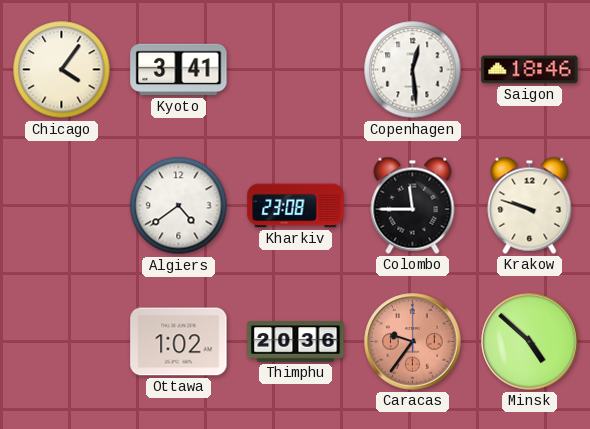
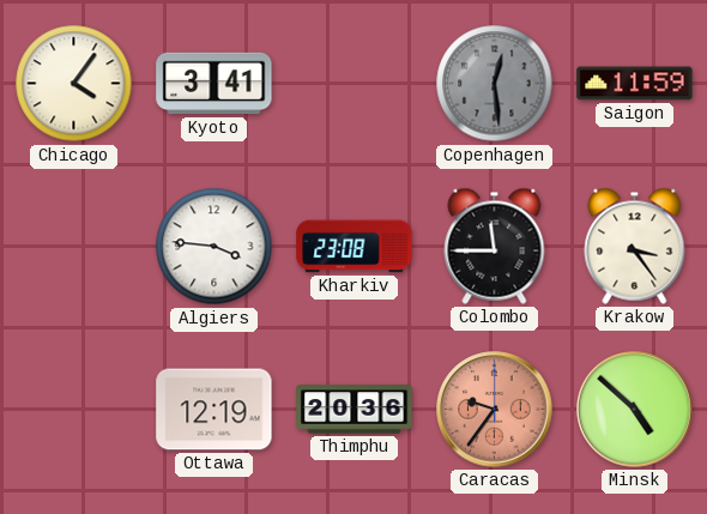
Copenhagen dial: white -> grey
Saigon: 18:46 -> 11:59
Algiers: 4:39 -> 3:46
Krakow: 9:48 -> 3:24
Ottawa: 1:02 -> 12:19
